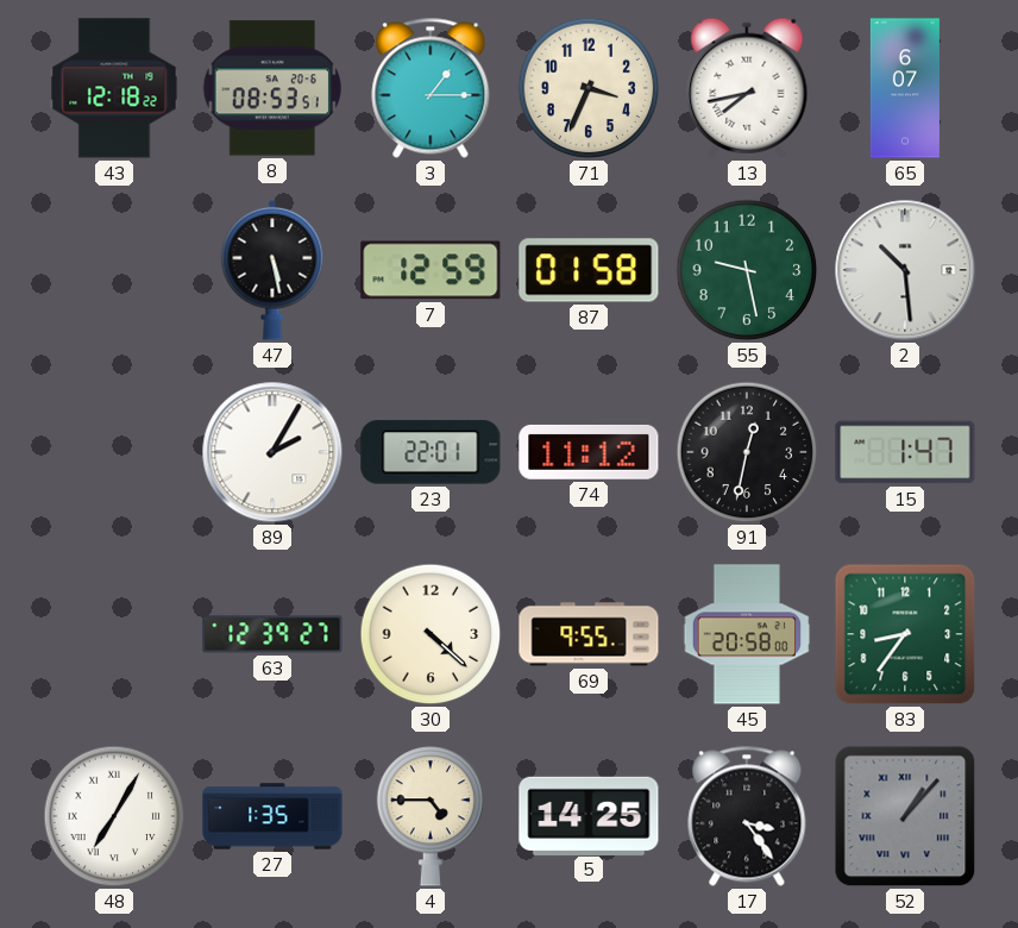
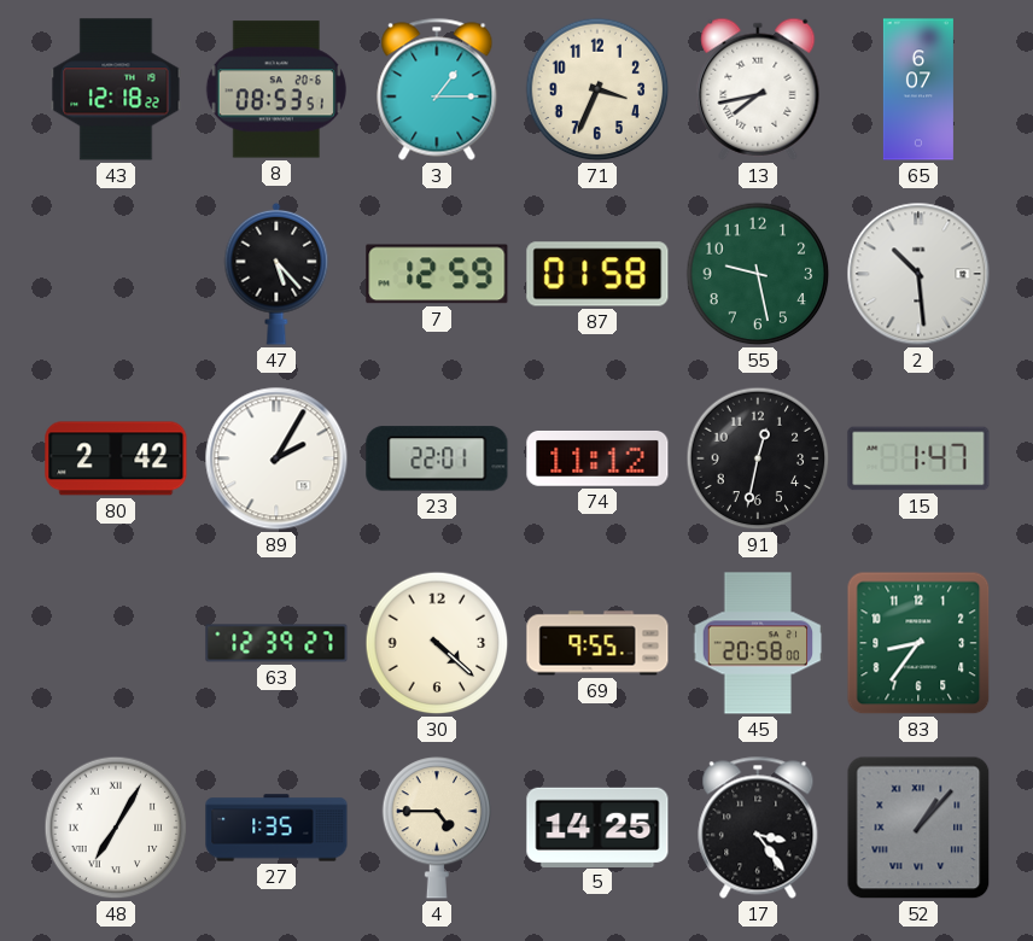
47: 5:28 -> 5:23
80: none -> 2:42
